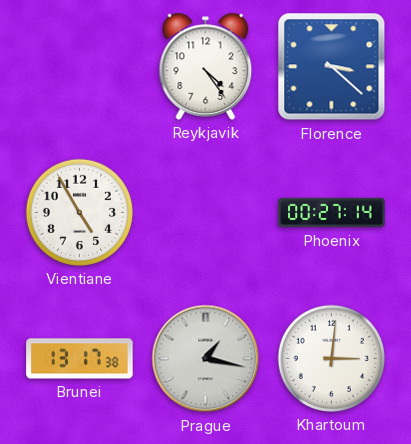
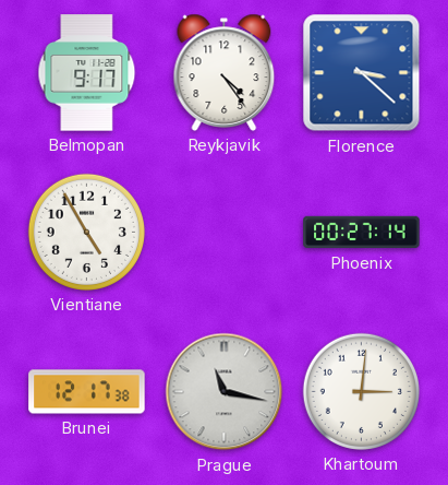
Belmopan: none -> 9:17
Brunei: 13:17 -> 12:17
Prague: 1:17 -> 11:17
